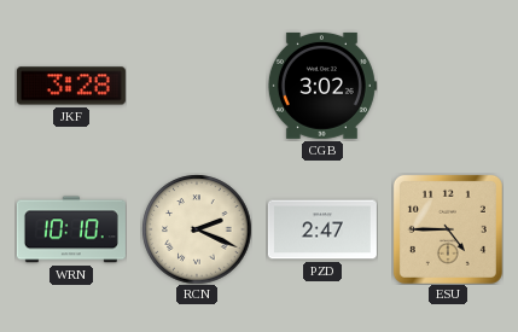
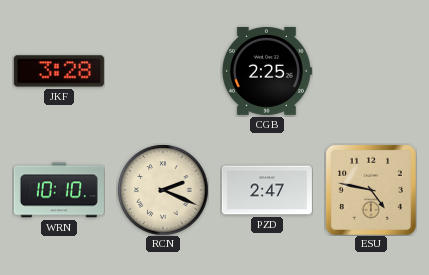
CGB: 3:02 -> 2:25
ESU: 4:45 -> 4:47
